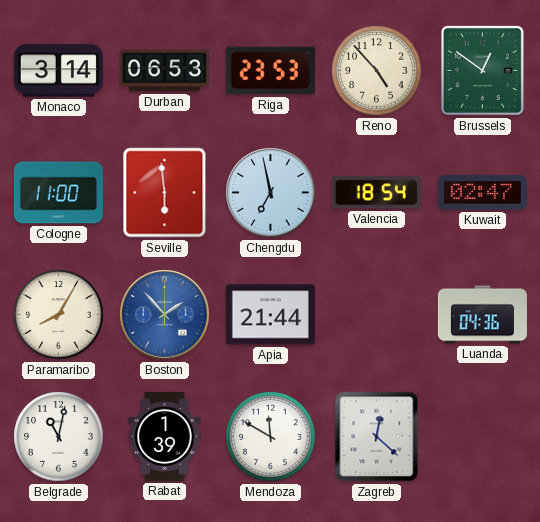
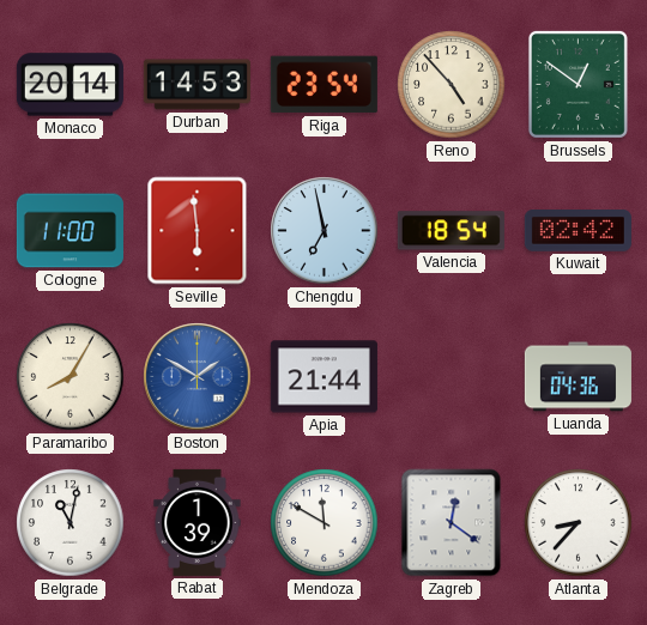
Monaco: 3:14 -> 20:14
Durban: 06:53 -> 14:53
Riga: 23:53 -> 23:54
Kuwait: 02:47 -> 02:42
Boston: 1:53 -> 1:50
Zagreb: 12:22 -> 12:21
Atlanta: none -> 8:37
